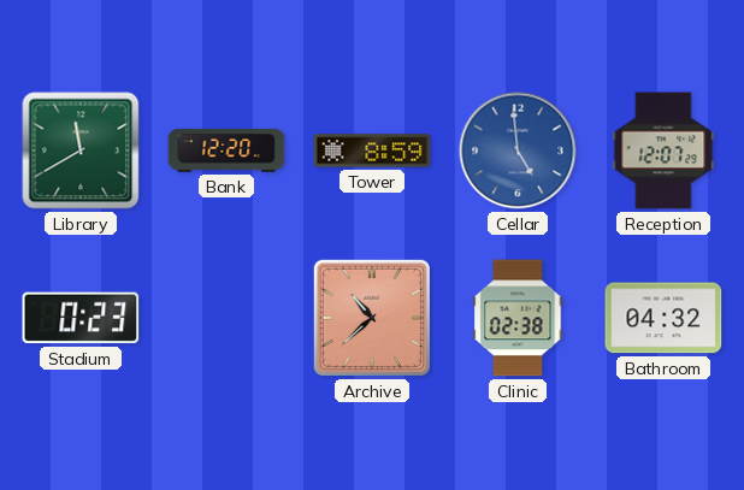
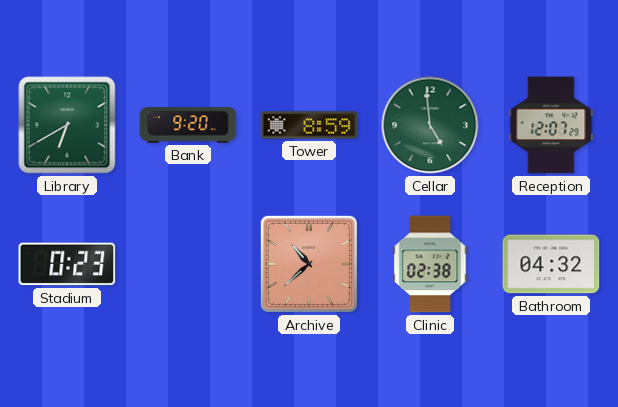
Library: 11:40 -> 6:40
Bank: 12:20 -> 9:20
Cellar dial: blue -> green
